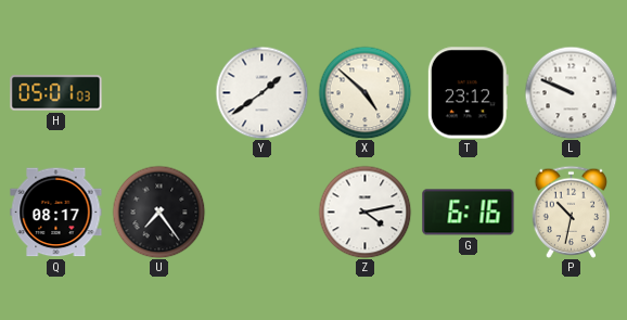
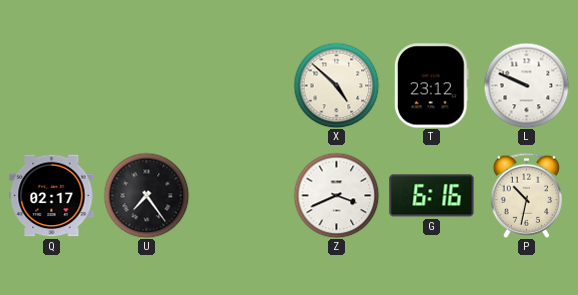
H: 05:01 -> none
Y: 1:39 -> none
Q: 08:17 -> 02:17
Z: 4:13 -> 3:41
